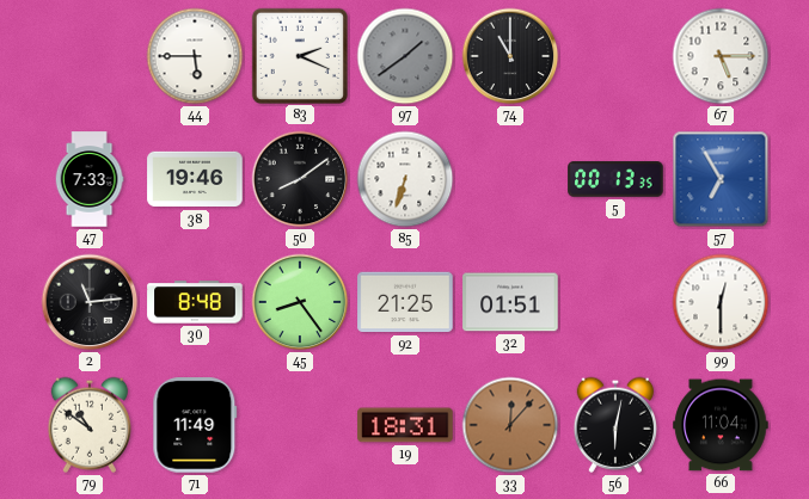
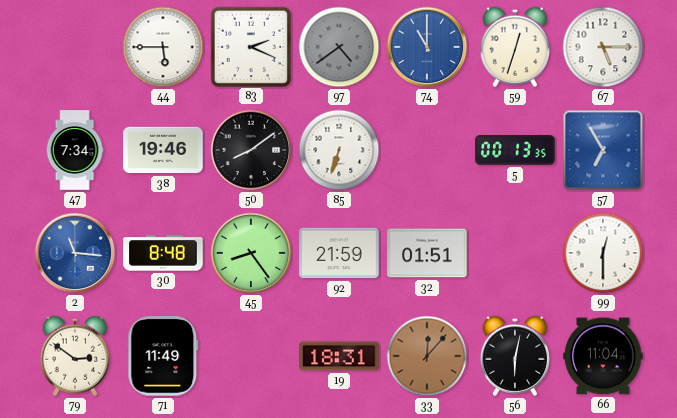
97: 1:39 -> 4:39
74 dial: black -> blue
59: none -> 12:33
47: 7:33 -> 7:34
2: 11:14 -> 11:16
2 dial: black -> blue
92: 21:25 -> 21:59
79: 10:51 -> 2:51
